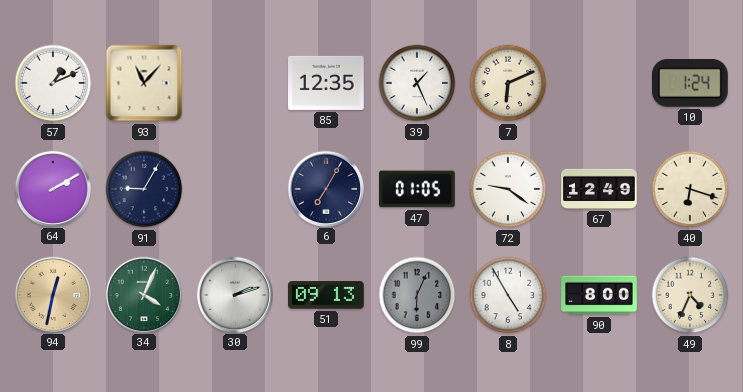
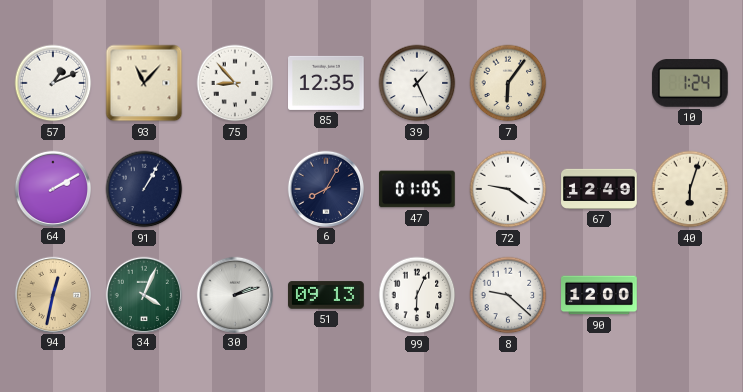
75: none -> 8:53
7: 6:11 -> 6:06
91: 9:05 -> 1:05
6: 7:05 -> 8:05
40: 6:18 -> 6:03
99 dial: grey -> white
8: 4:55 -> 9:22
90: 8:00 -> 12:00
49: 4:34 -> none
